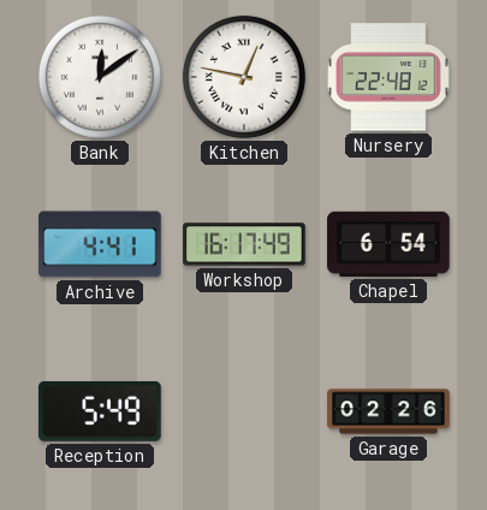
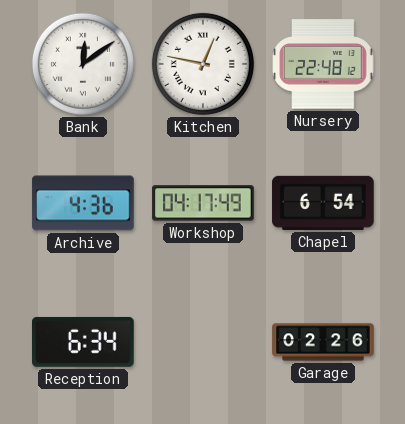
Archive: 4:41 -> 4:36
Workshop: 16:17 -> 04:17
Reception: 5:49 -> 6:34
